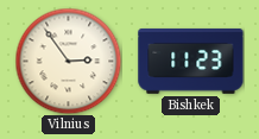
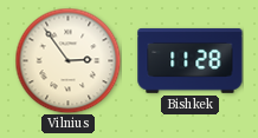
Bishkek: 11:23 -> 11:28
